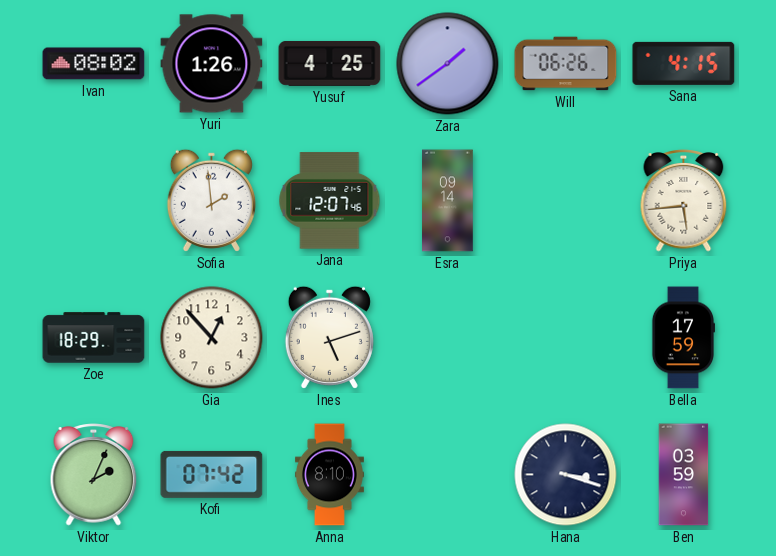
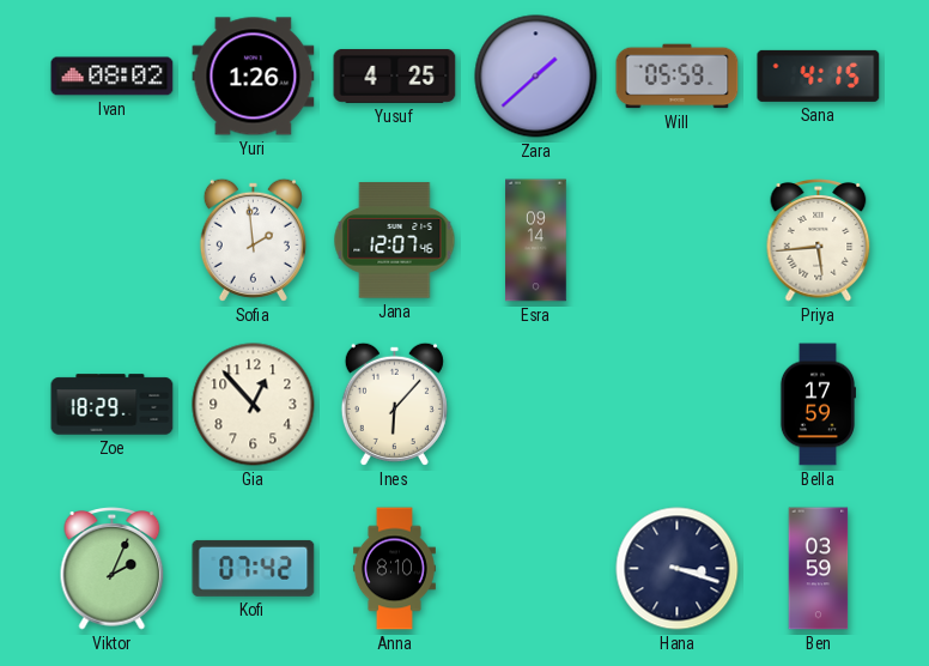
Zara: 1:39 -> 1:38
Will: 06:26 -> 05:59
Ines: 5:12 -> 6:07
